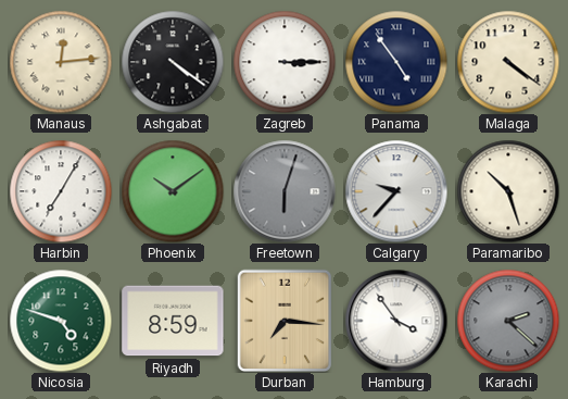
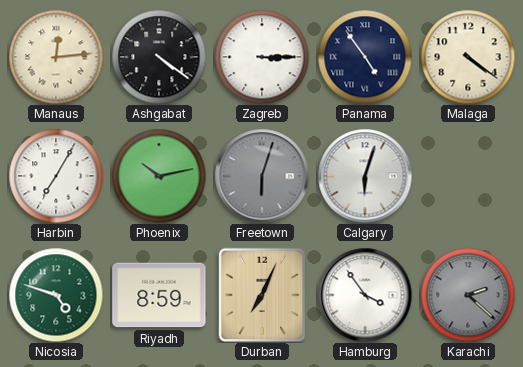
Phoenix: 10:09 -> 10:13
Calgary: 9:37 -> 6:03
Paramaribo: 10:27 -> none
Durban: 7:16 -> 7:04
